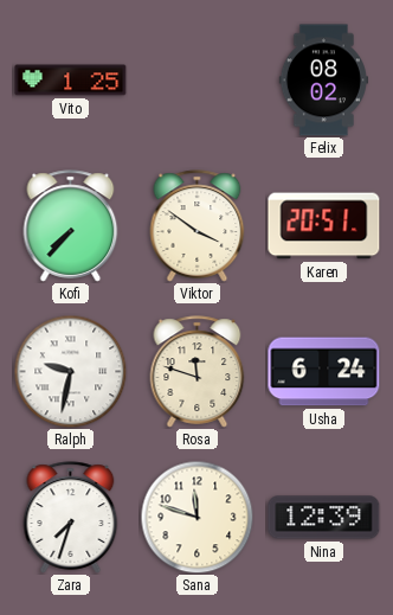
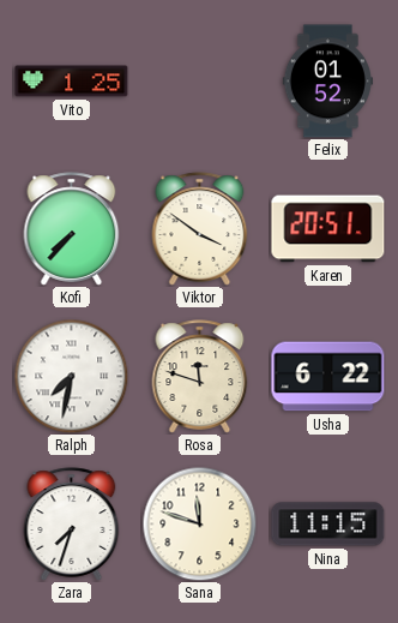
Felix: 08:02 -> 01:52
Ralph: 9:32 -> 7:32
Usha: 6:24 -> 6:22
Nina: 12:39 -> 11:15
